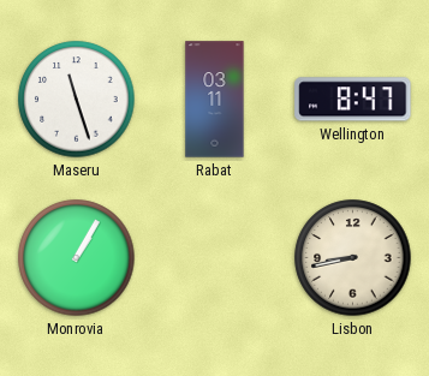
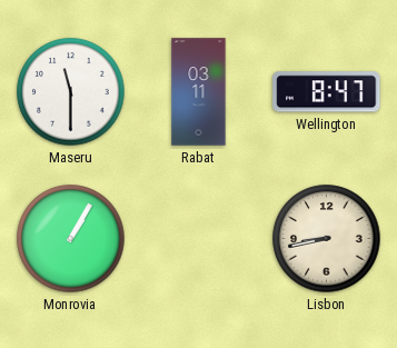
Maseru: 11:27 -> 11:30
